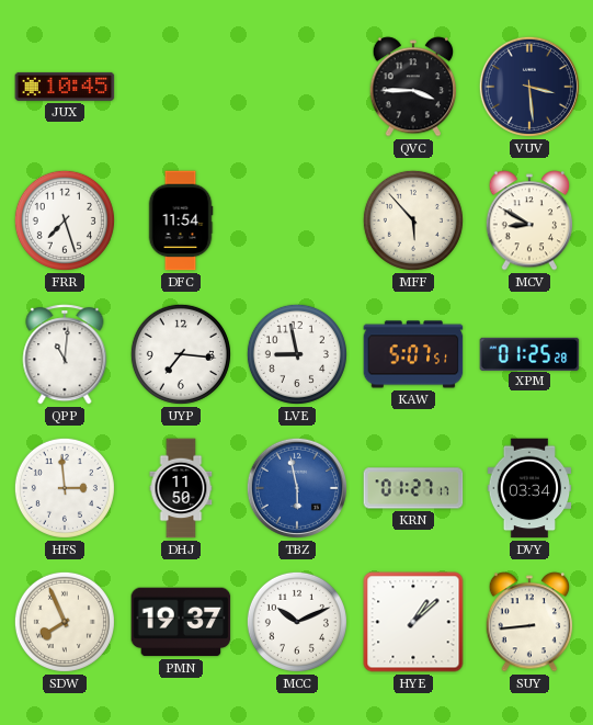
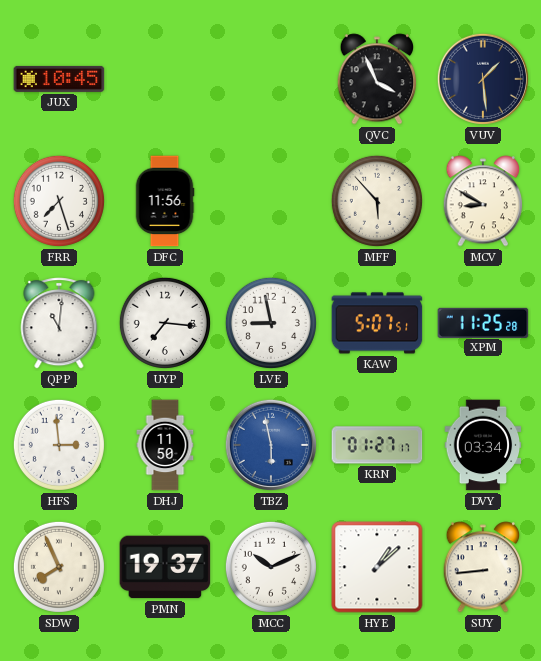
QVC: 3:45 -> 3:56
VUV: 3:29 -> 1:29
DFC: 11:54 -> 11:56
XPM: 01:25 -> 11:25
